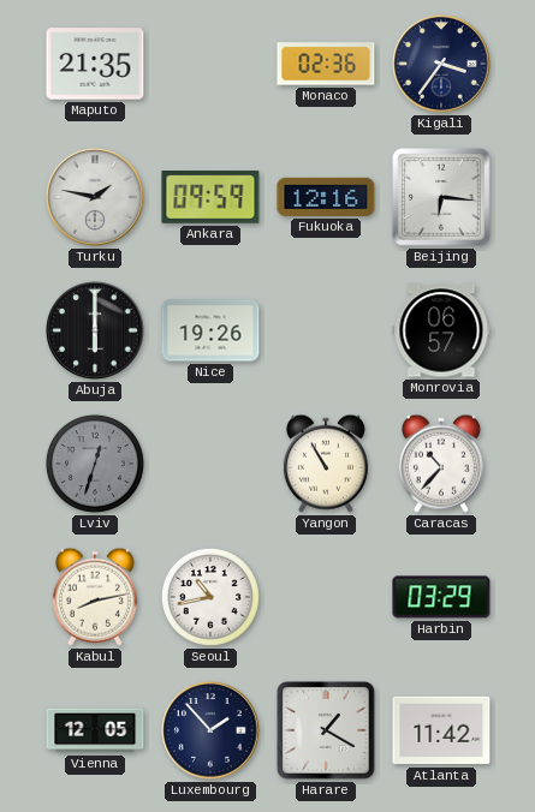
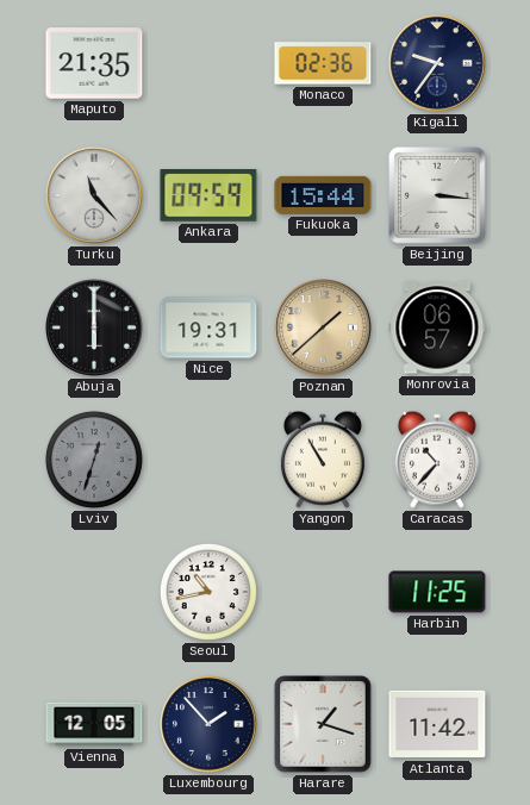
Kigali: 3:36 -> 9:36
Turku: 1:47 -> 11:23
Fukuoka: 12:16 -> 15:44
Beijing: 6:16 -> 3:16
Nice: 19:26 -> 19:31
Poznan: none -> 1:38
Kabul: 8:13 -> none
Harbin: 03:29 -> 11:25
Harare: 1:20 -> 1:18
